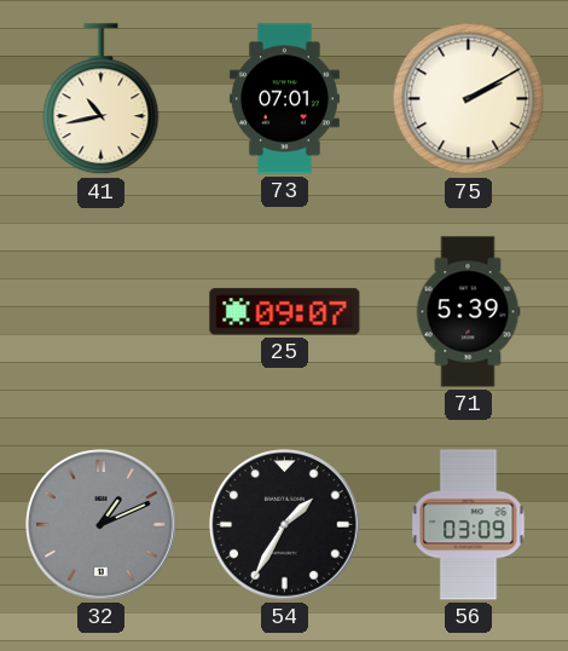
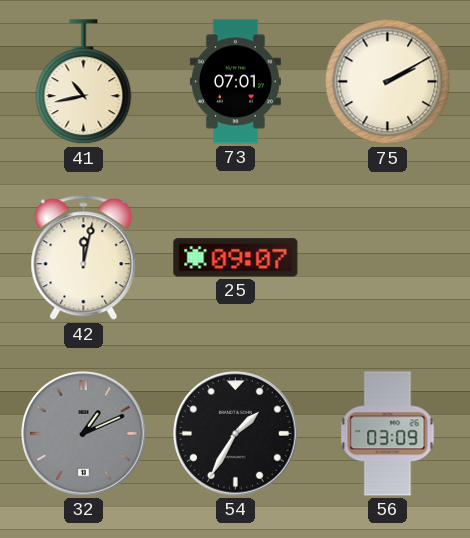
42: none -> 12:02
71: 5:39 -> none
